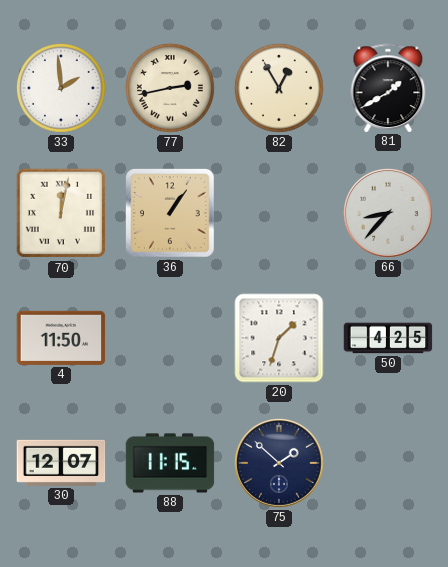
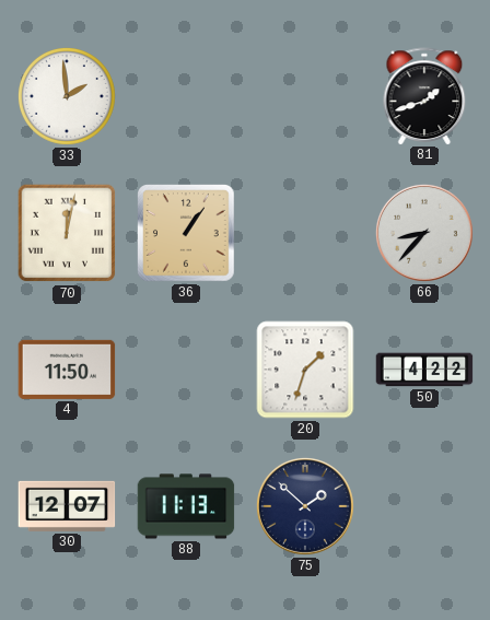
77: 2:43 -> none
82: 12:55 -> none
81: 1:40 -> 1:42
50: 4:25 -> 4:22
88: 11:15 -> 11:13
